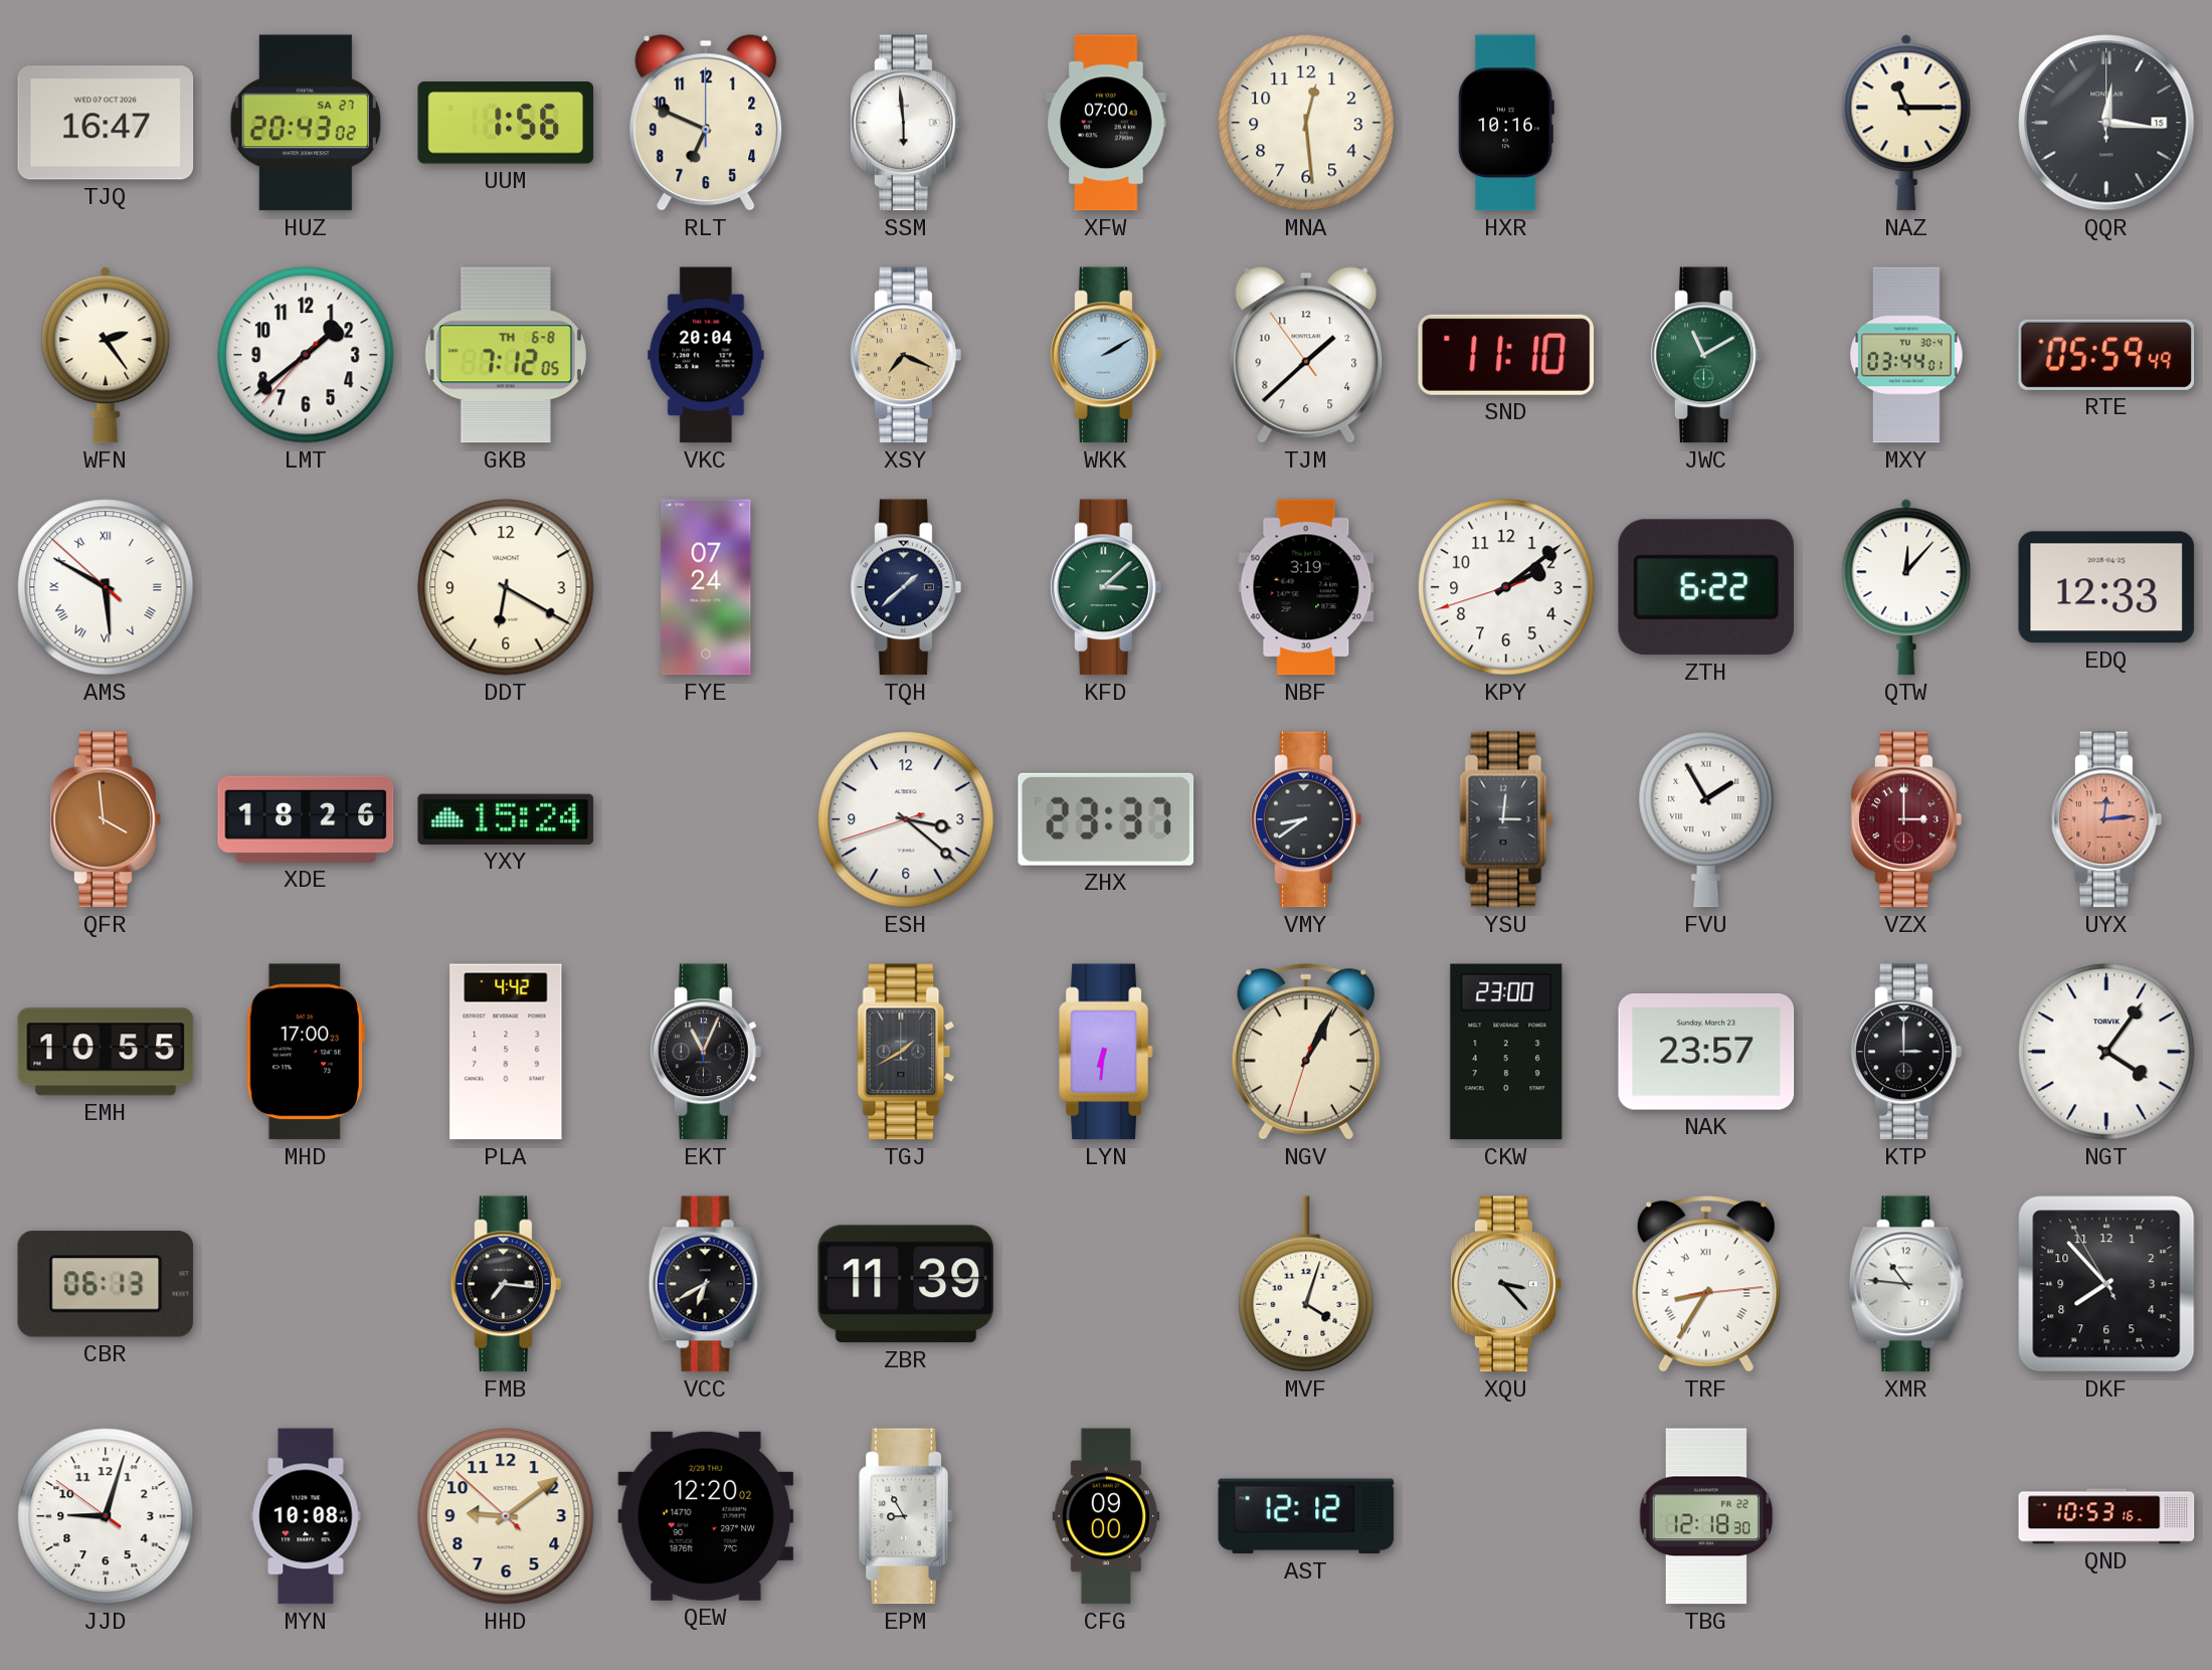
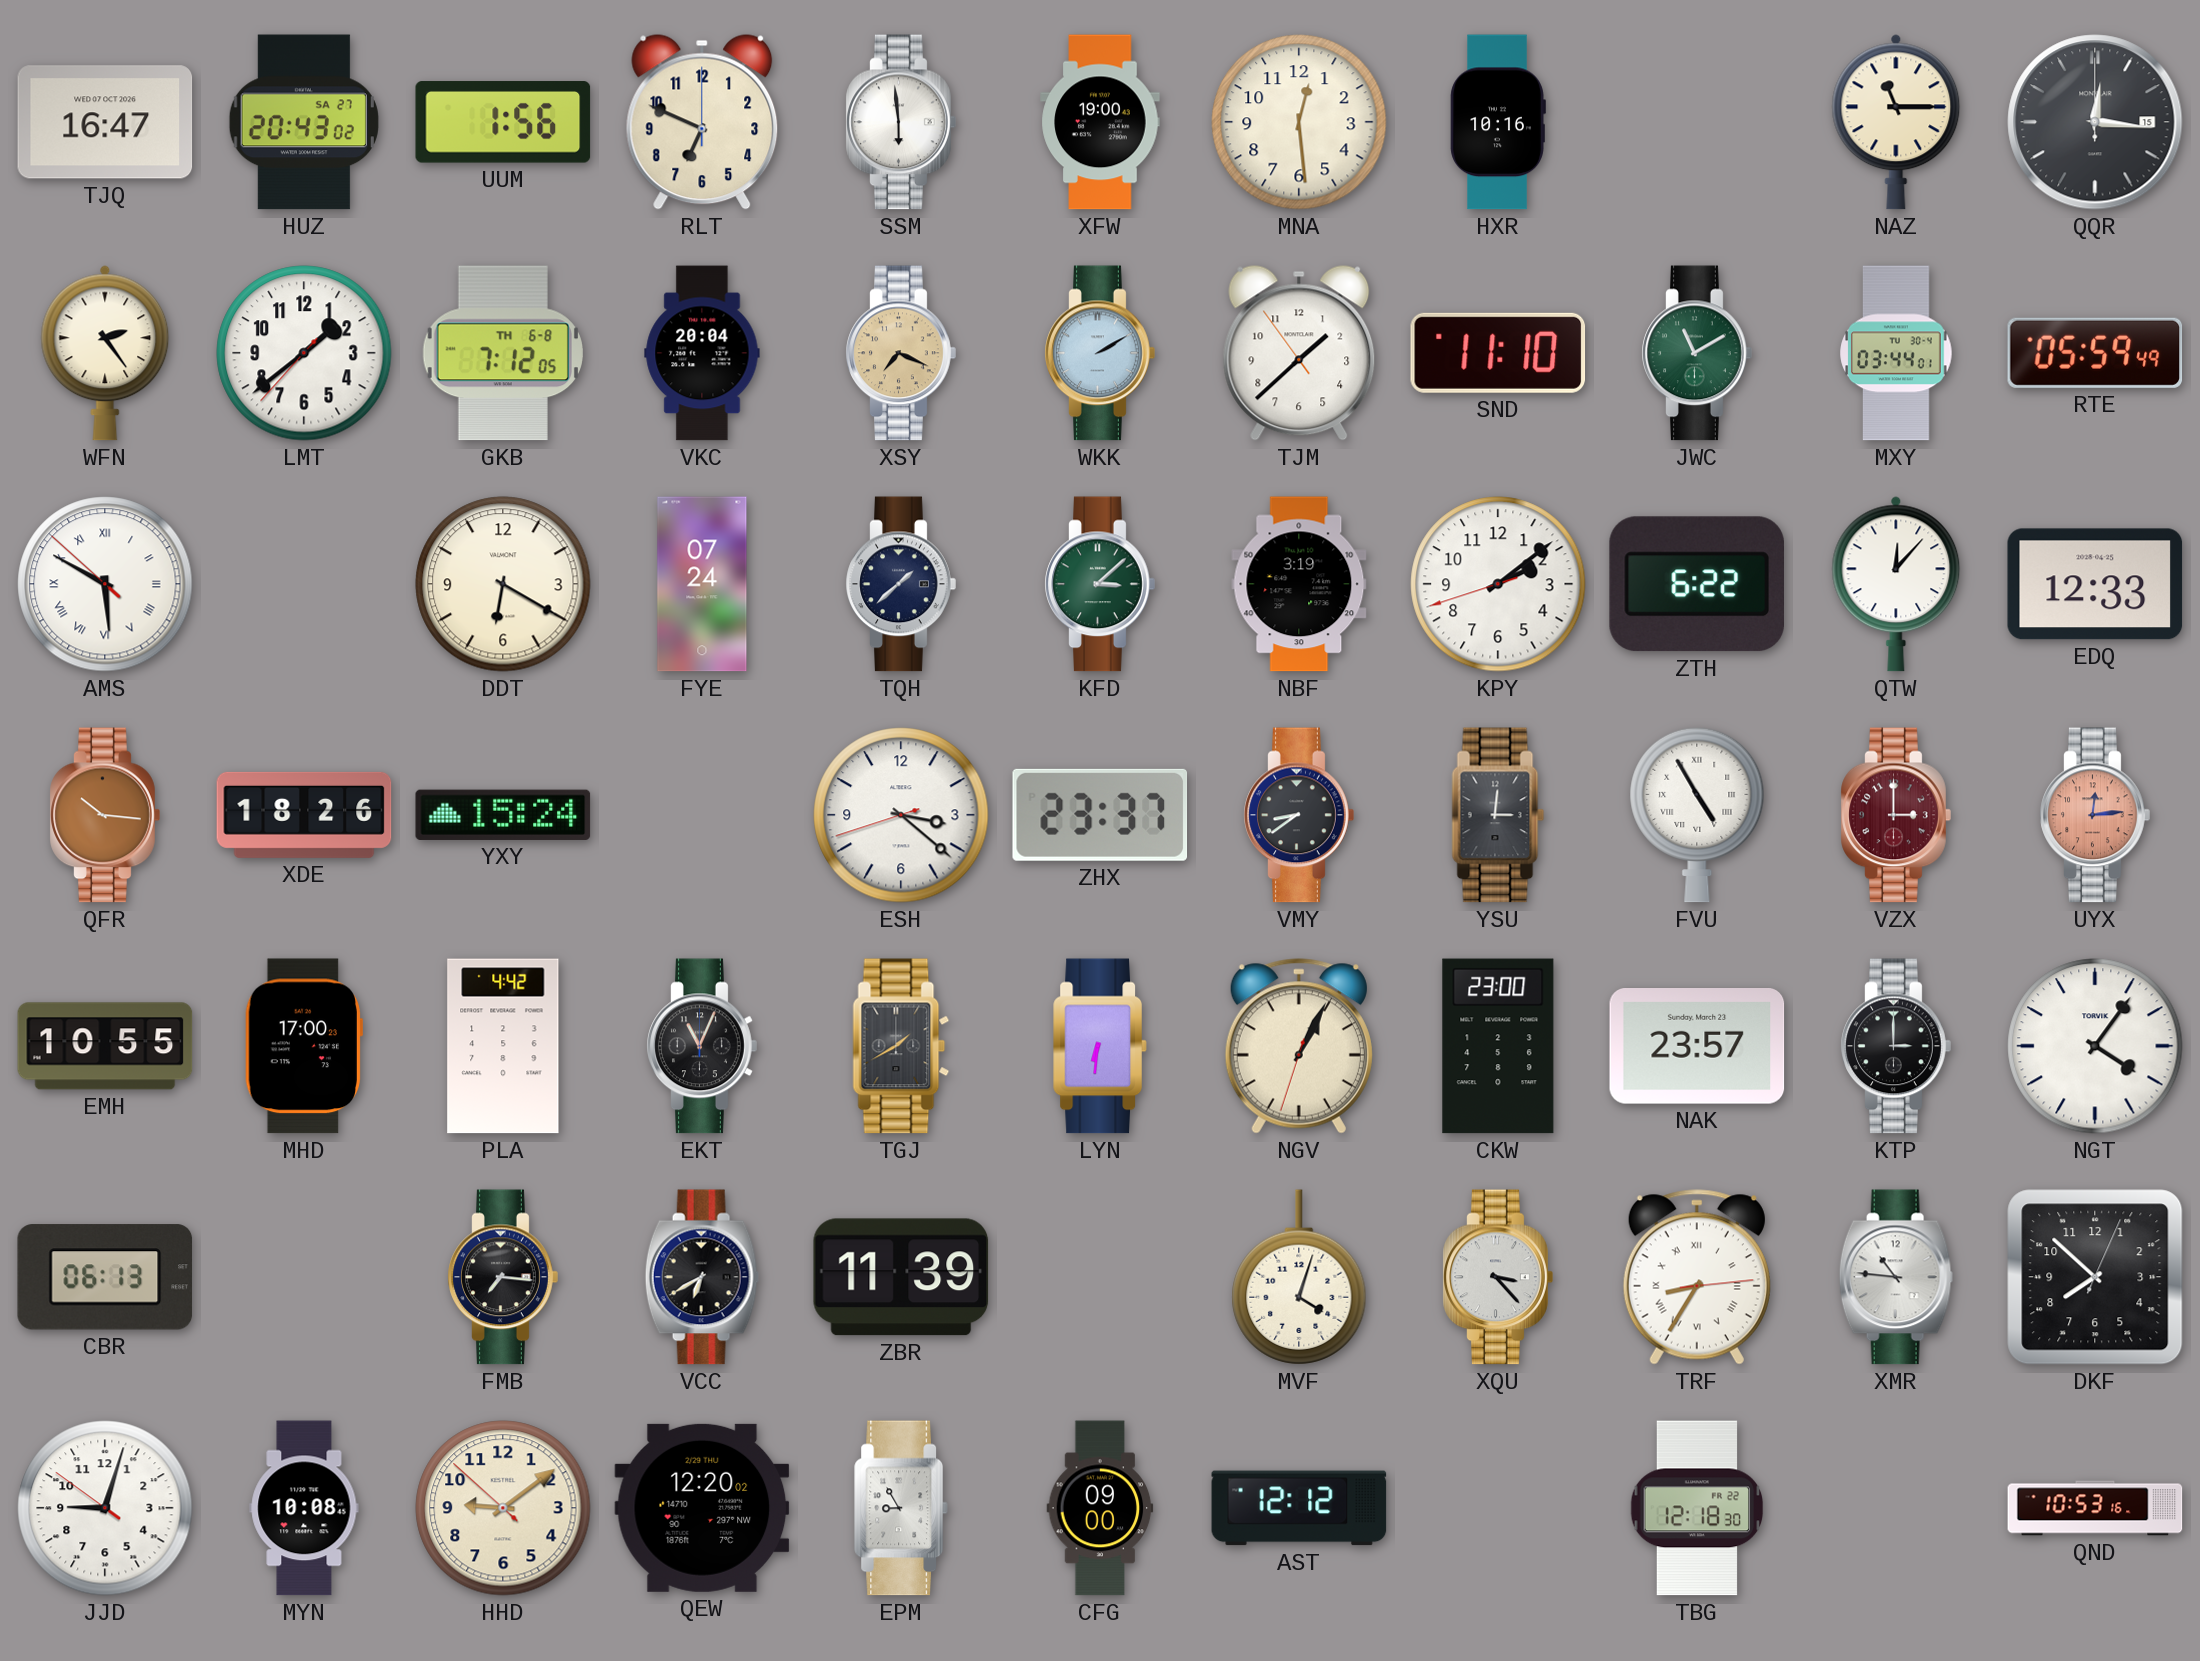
XFW: 07:00 -> 19:00
QFR: 3:59 -> 10:16
FVU: 1:55 -> 4:55
DKF: 7:52:55 -> 7:52:04
